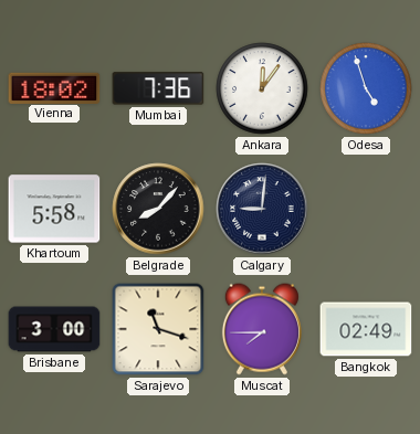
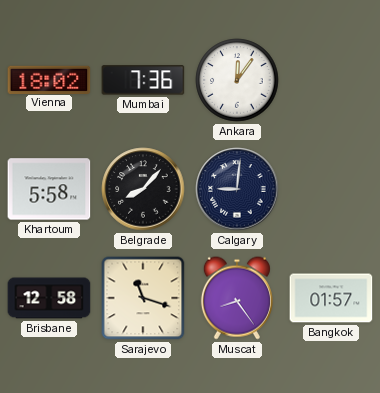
Odesa: 4:57 -> none
Brisbane: 3:00 -> 12:58
Muscat: 7:45 -> 8:24
Bangkok: 02:49 -> 01:57
